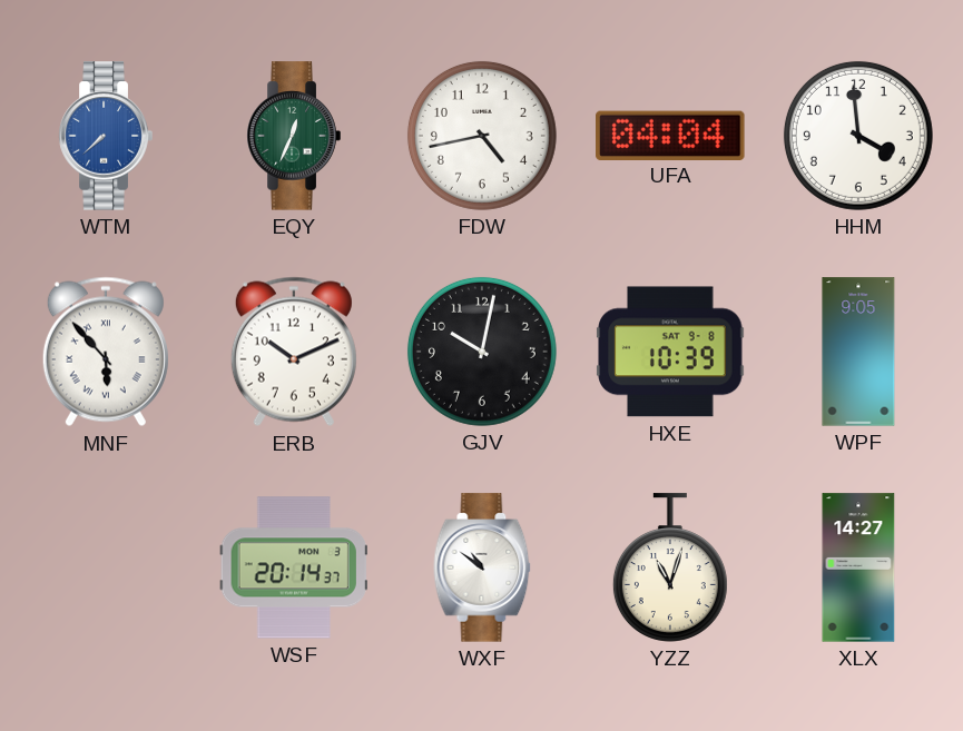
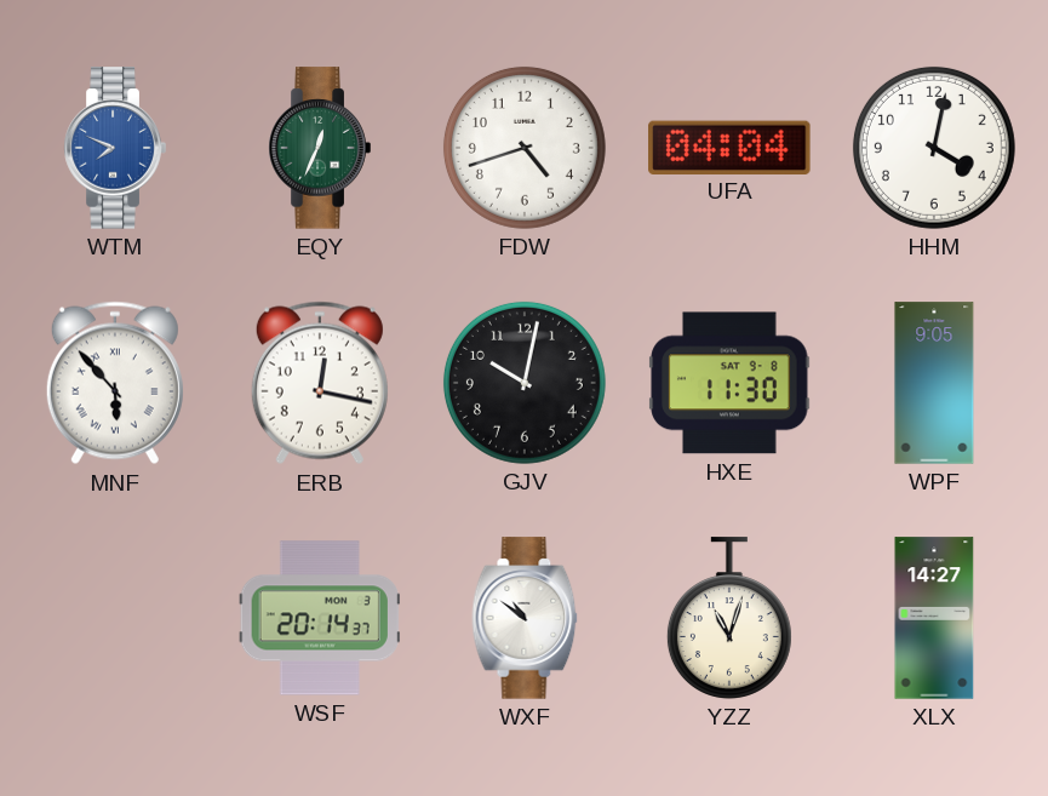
WTM: 7:38 -> 7:49
FDW: 4:43 -> 4:42
HHM: 3:59 -> 4:02
ERB: 10:11 -> 12:17
HXE: 10:39 -> 11:30
